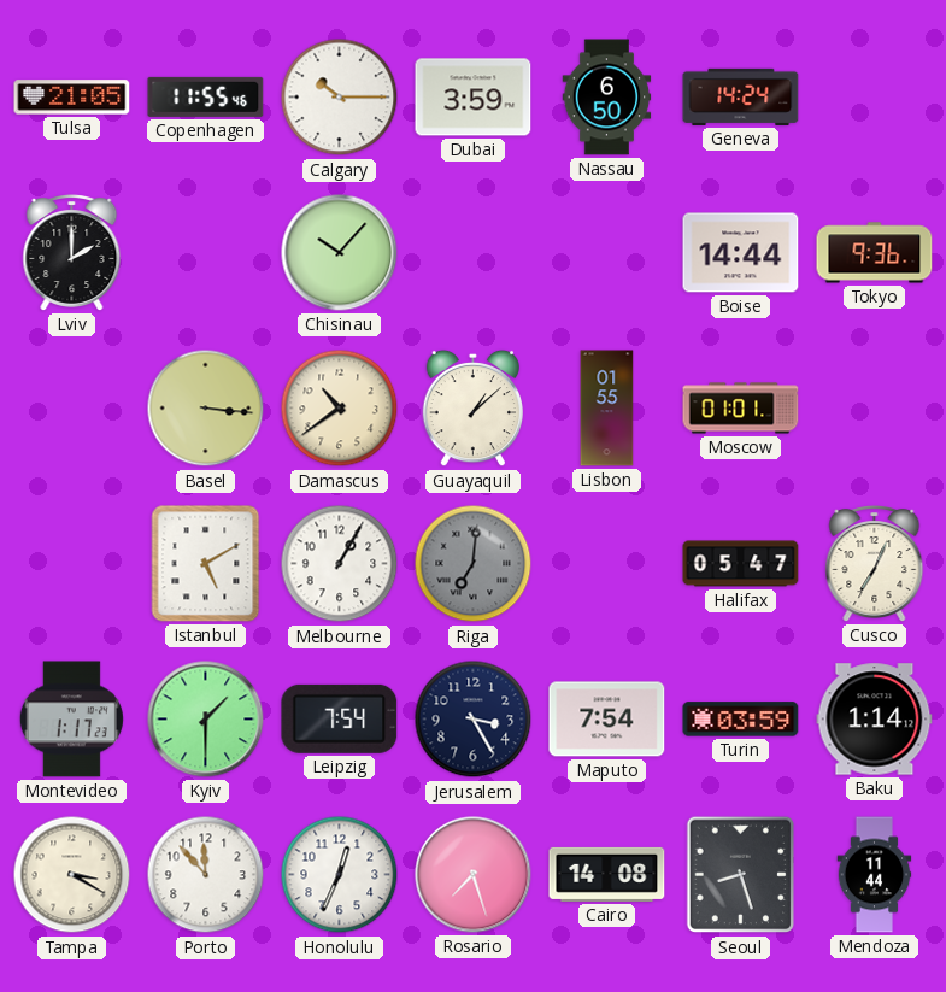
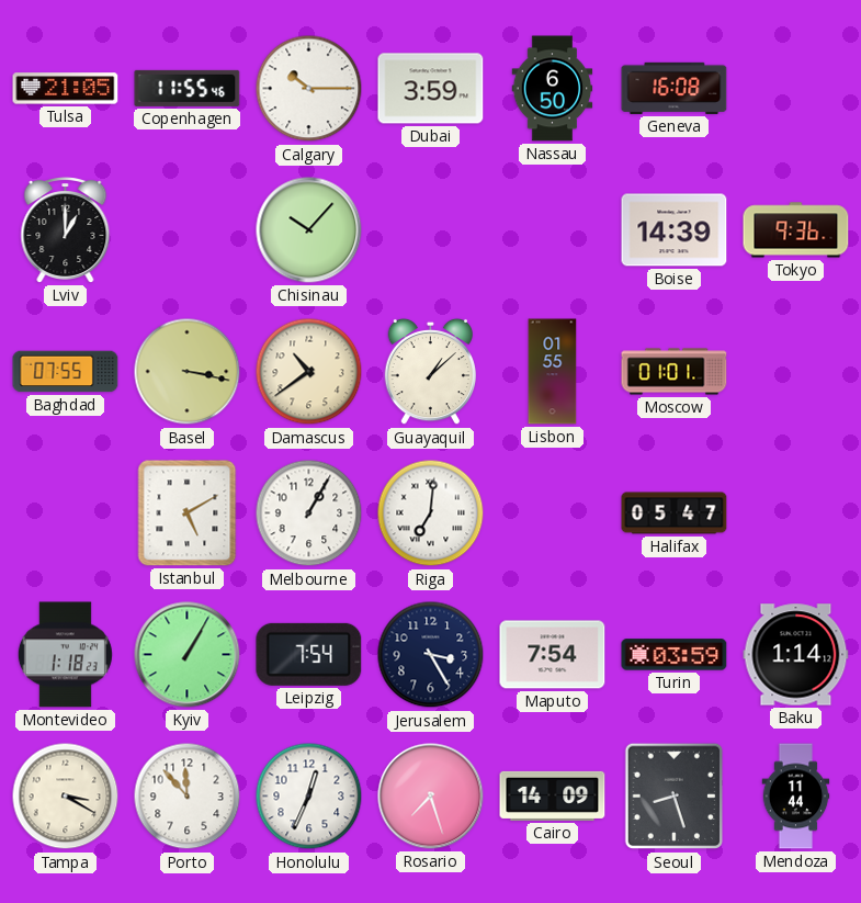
Geneva: 14:24 -> 16:08
Lviv: 2:00 -> 1:00
Boise: 14:44 -> 14:39
Baghdad: none -> 07:55
Basel: 3:16 -> 3:17
Riga dial: grey -> white
Cusco: 7:04 -> none
Montevideo: 1:17 -> 1:18
Kyiv: 1:30 -> 1:05
Cairo: 14:08 -> 14:09
